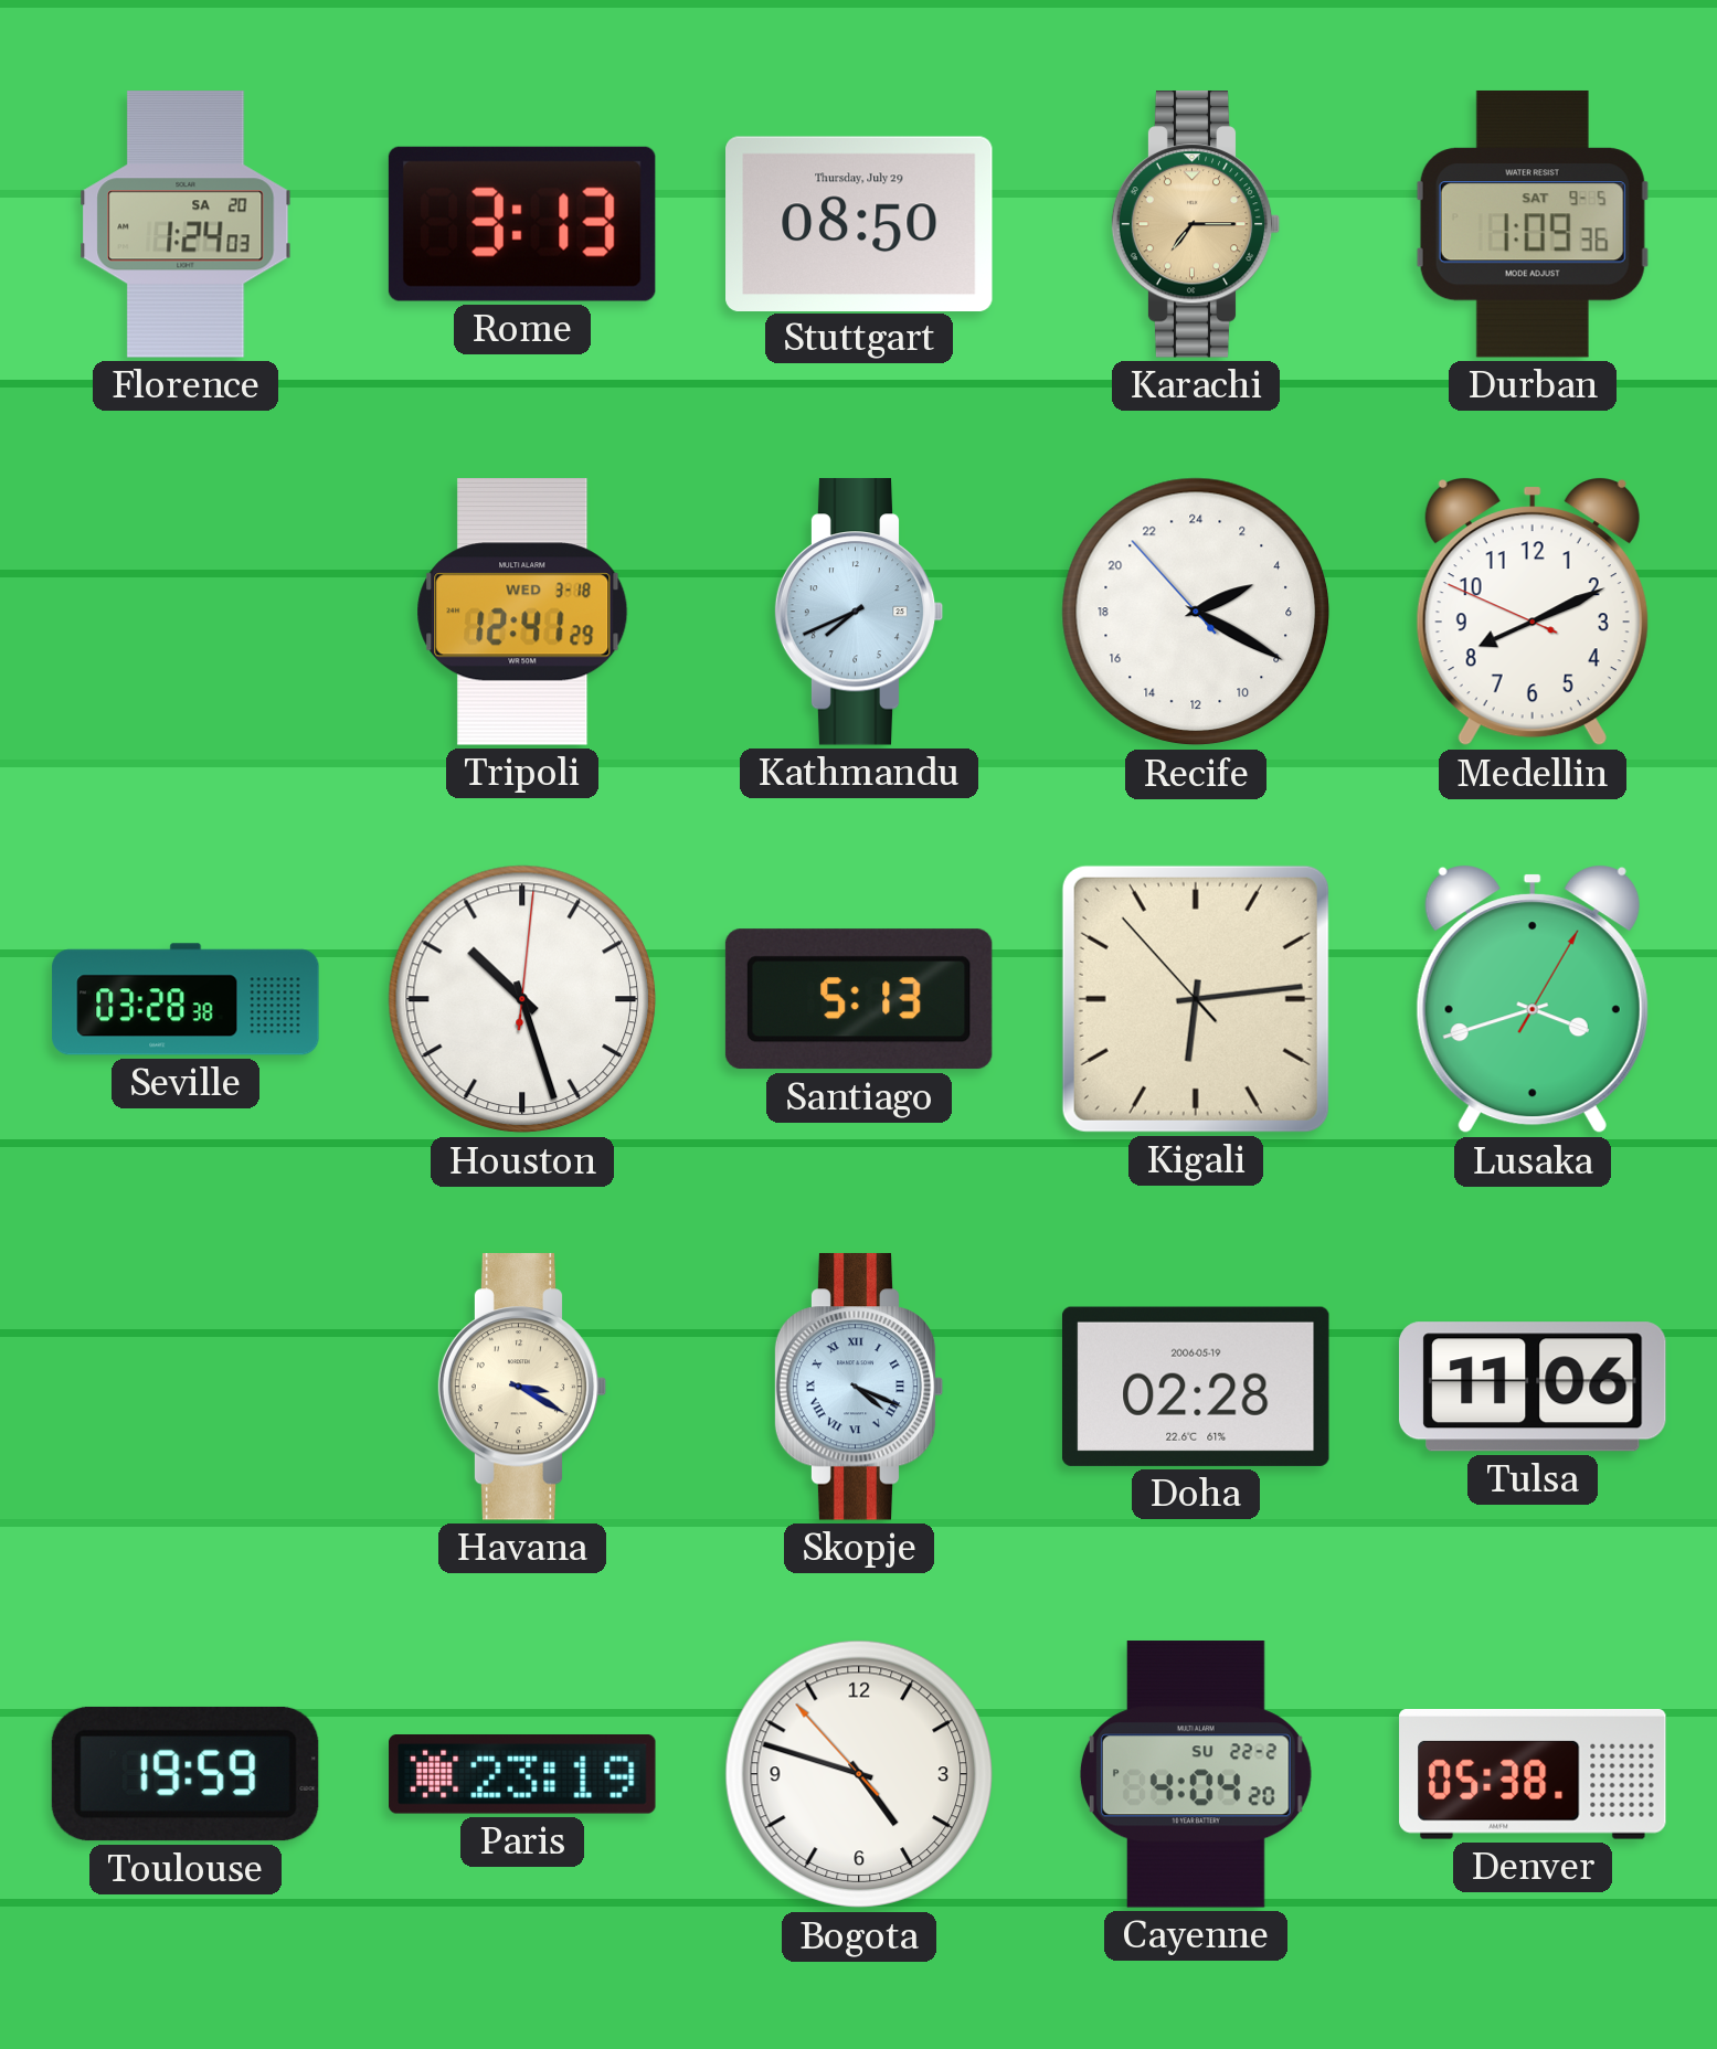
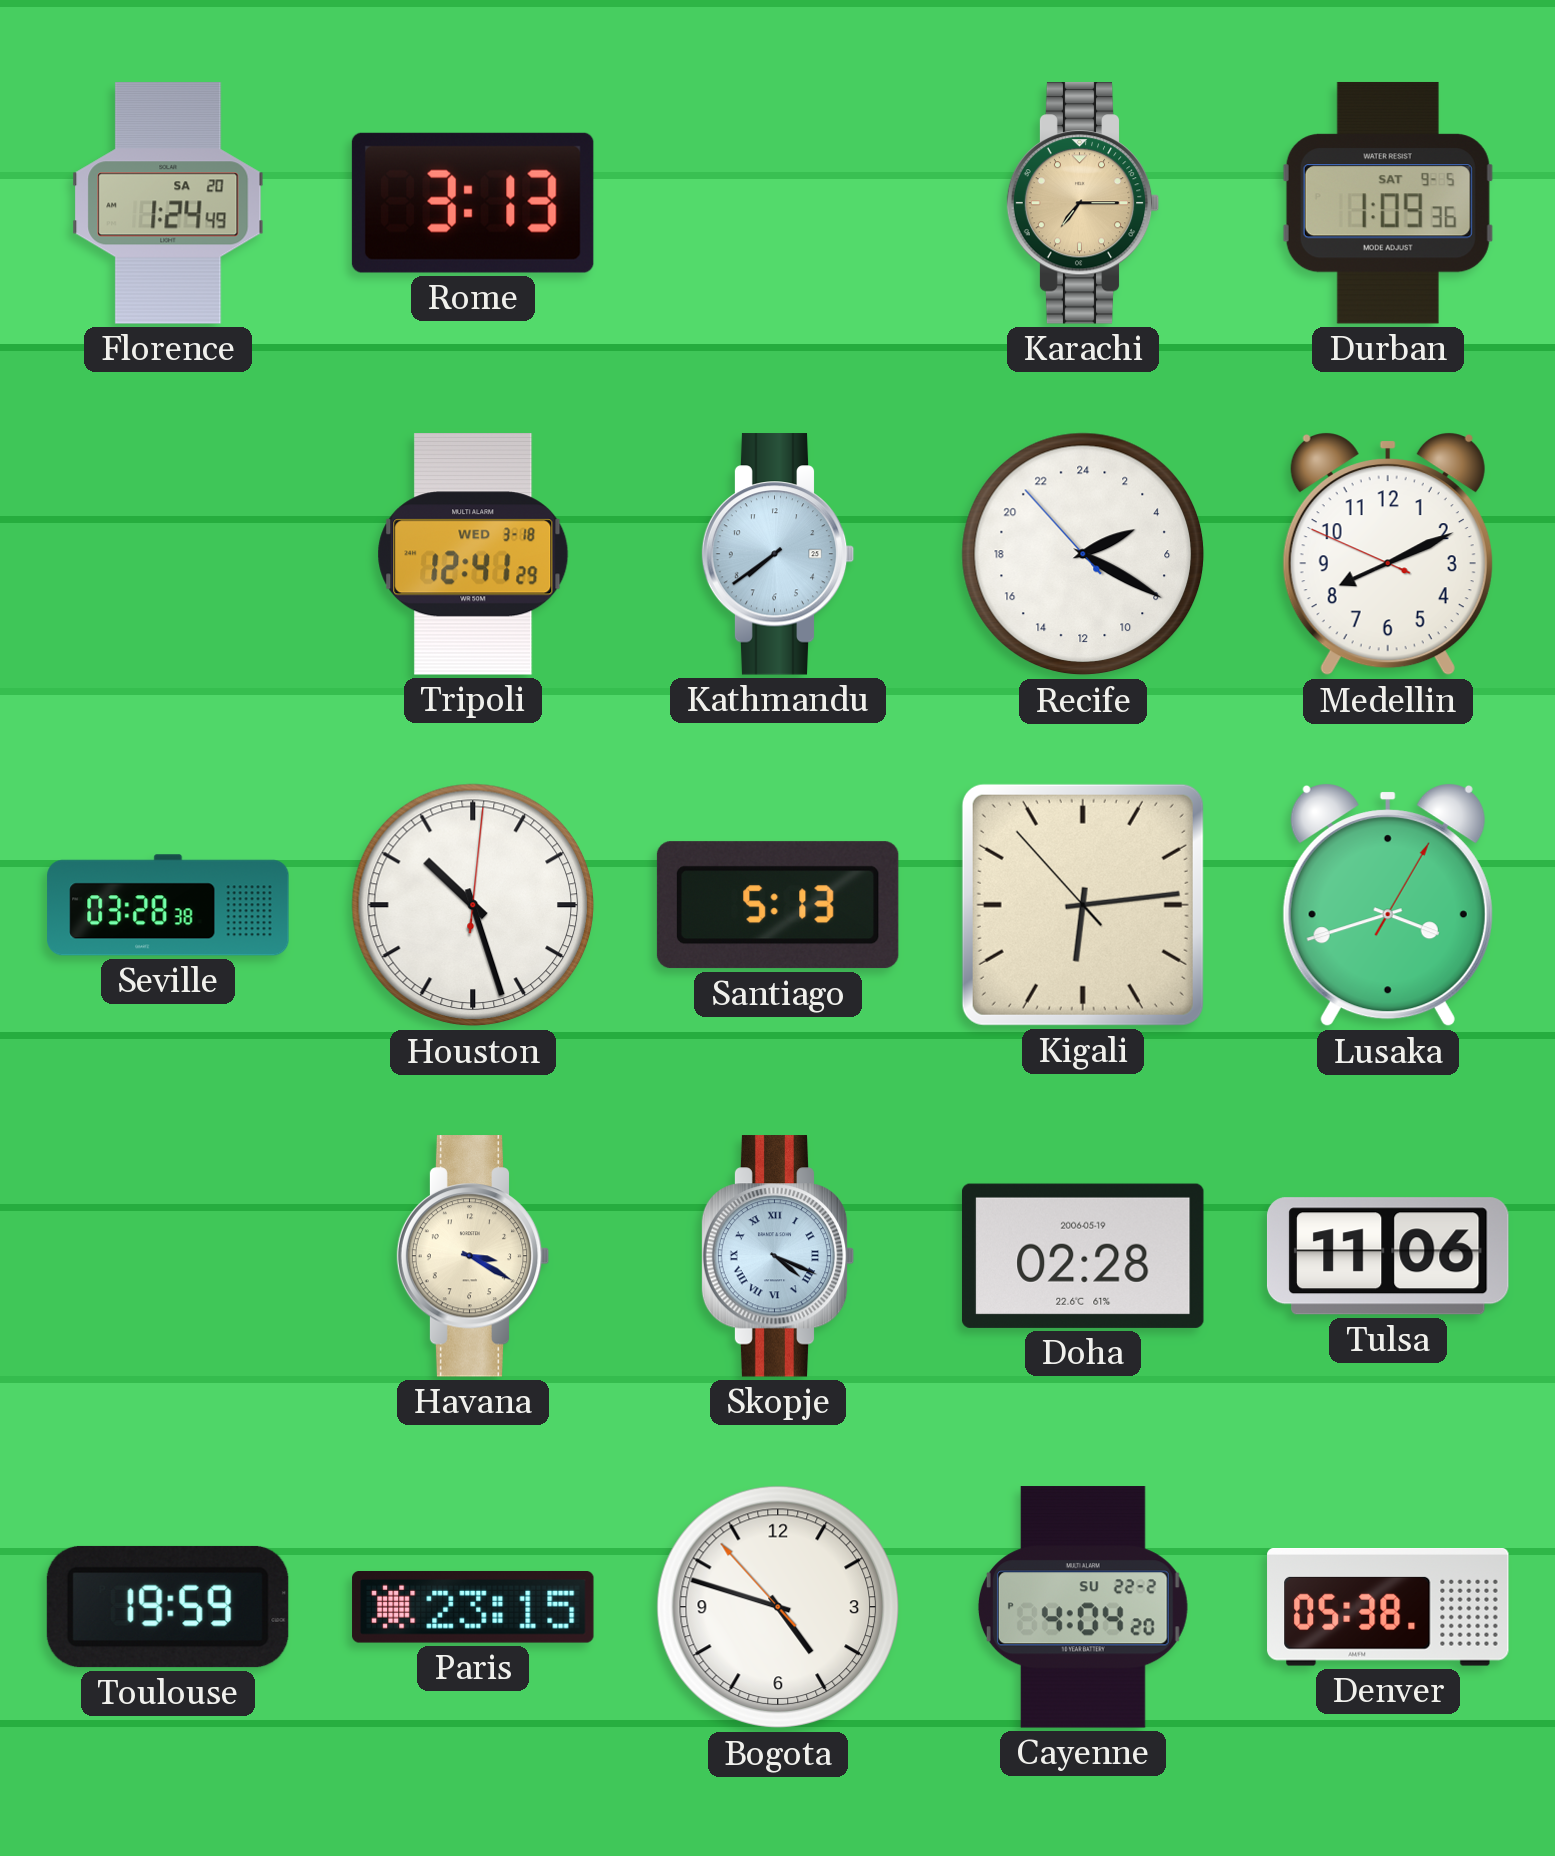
Florence: 1:24:03 -> 1:24:49
Stuttgart: 08:50 -> none
Kathmandu: 7:41 -> 7:39
Paris: 23:19 -> 23:15
